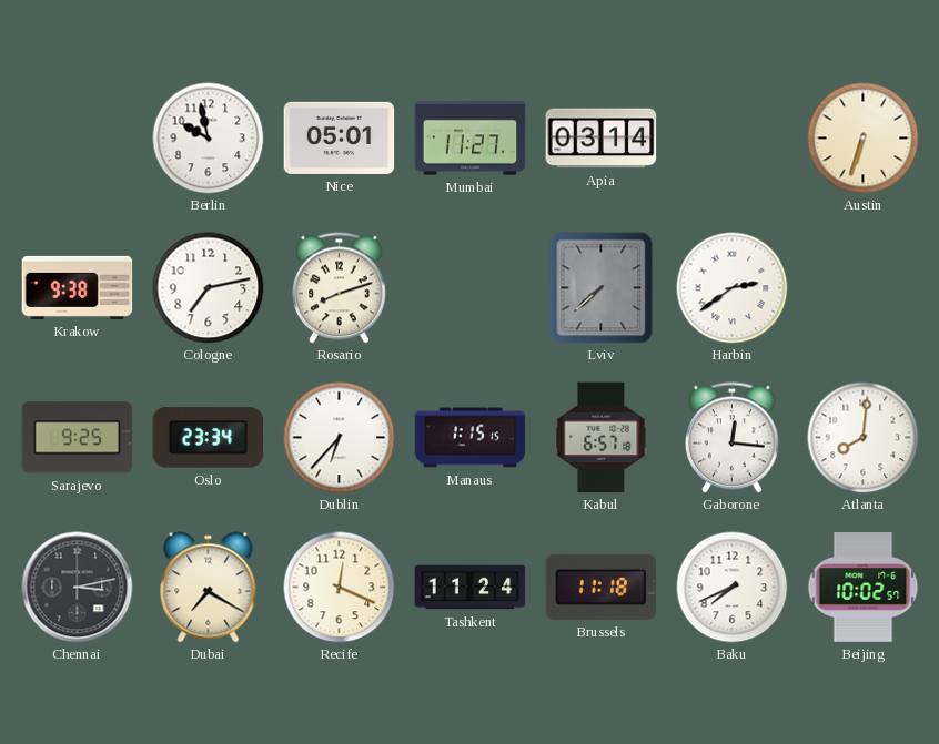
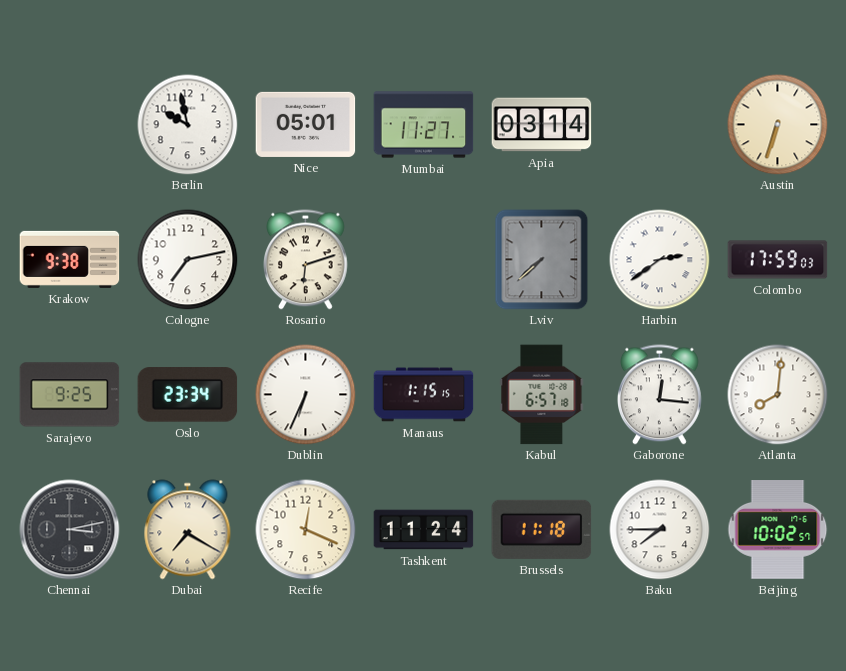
Rosario: 8:12 -> 6:12
Colombo: none -> 17:59
Dublin: 6:37 -> 6:34
Baku: 7:41 -> 7:45
